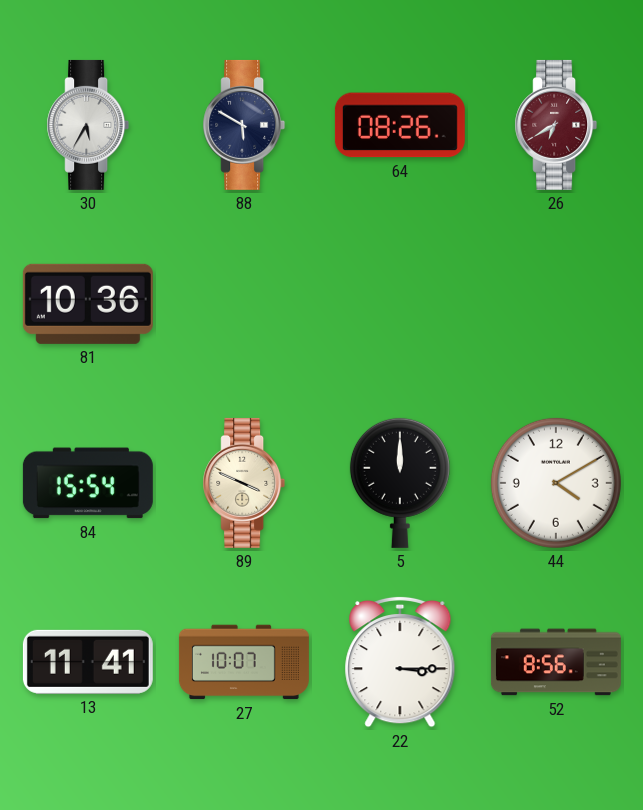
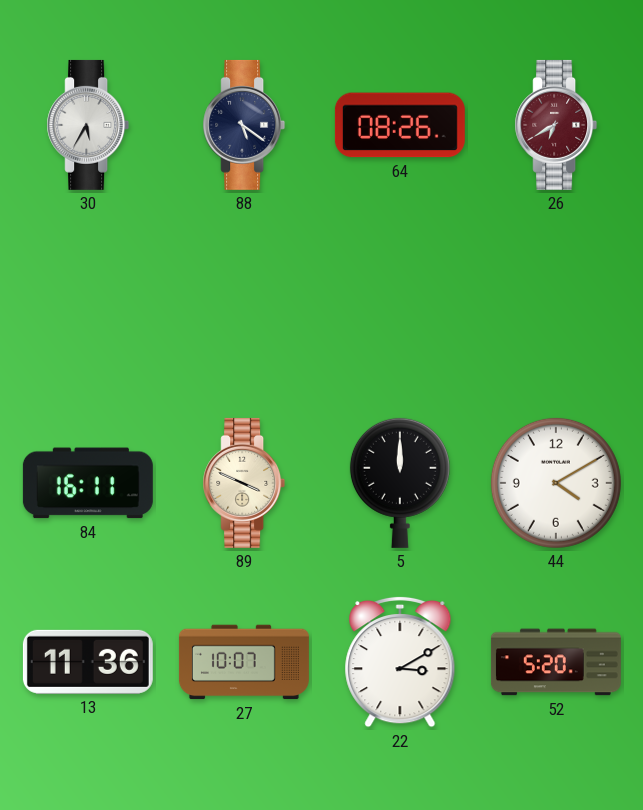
88: 5:50 -> 5:21
81: 10:36 -> none
84: 15:54 -> 16:11
13: 11:41 -> 11:36
22: 3:15 -> 3:10
52: 8:56 -> 5:20
